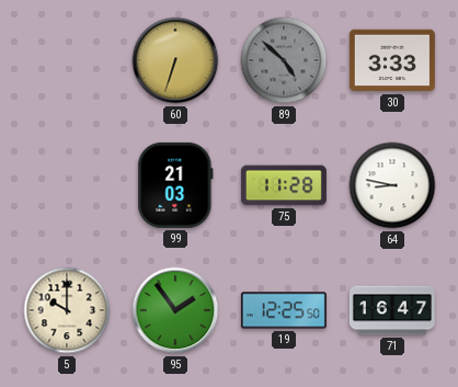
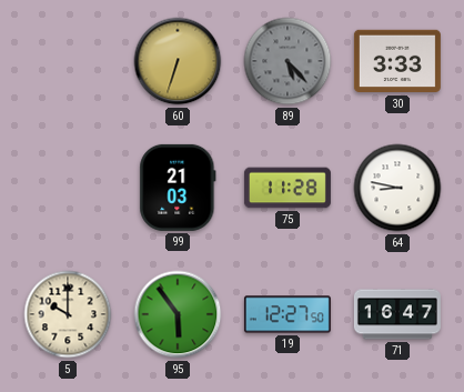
89: 4:52 -> 5:23
95: 1:54 -> 5:54
19: 12:25 -> 12:27
